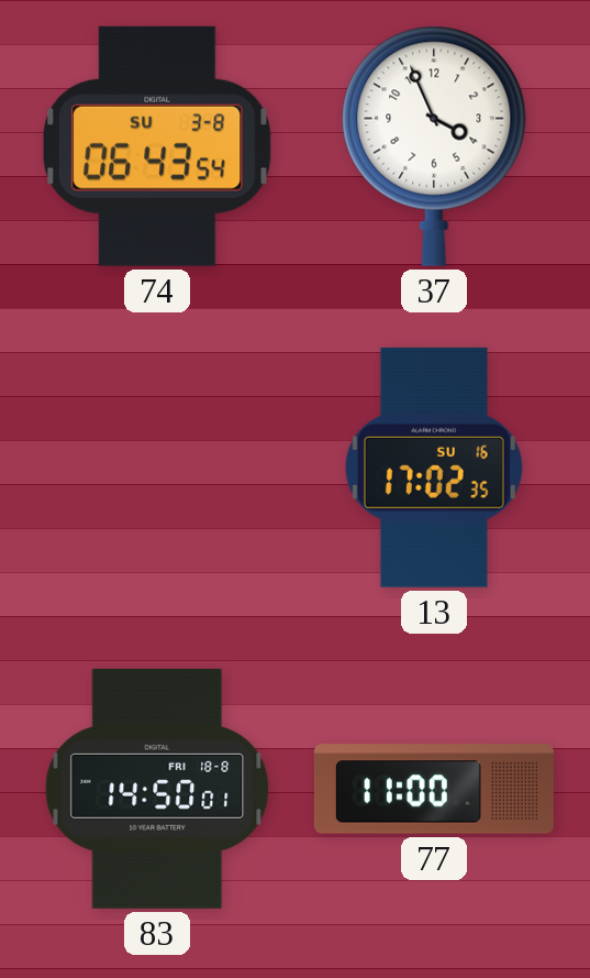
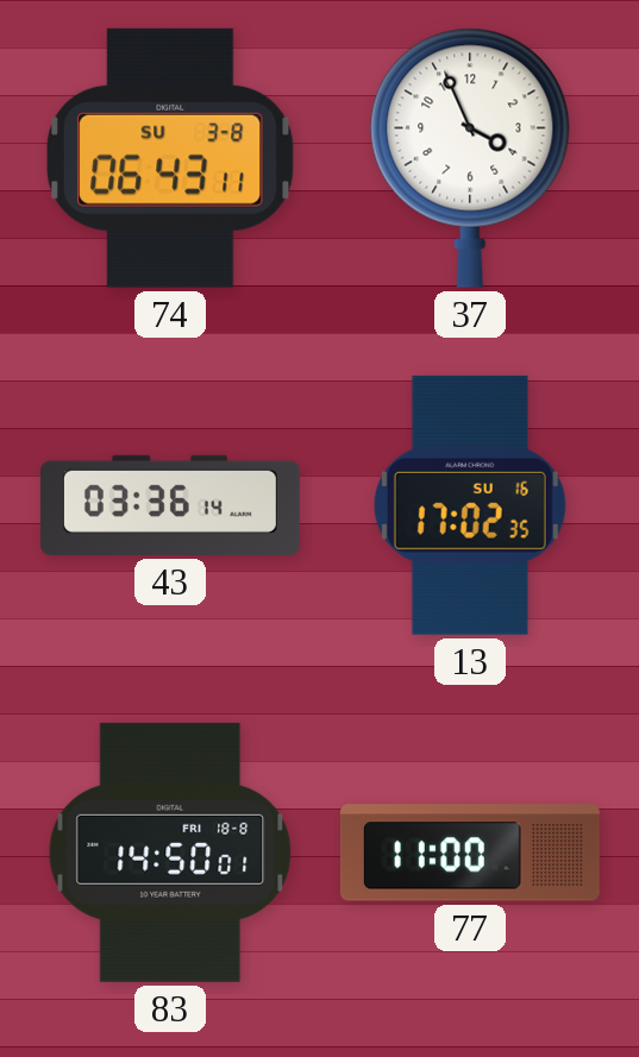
74: 06:43:54 -> 06:43:11
43: none -> 03:36
